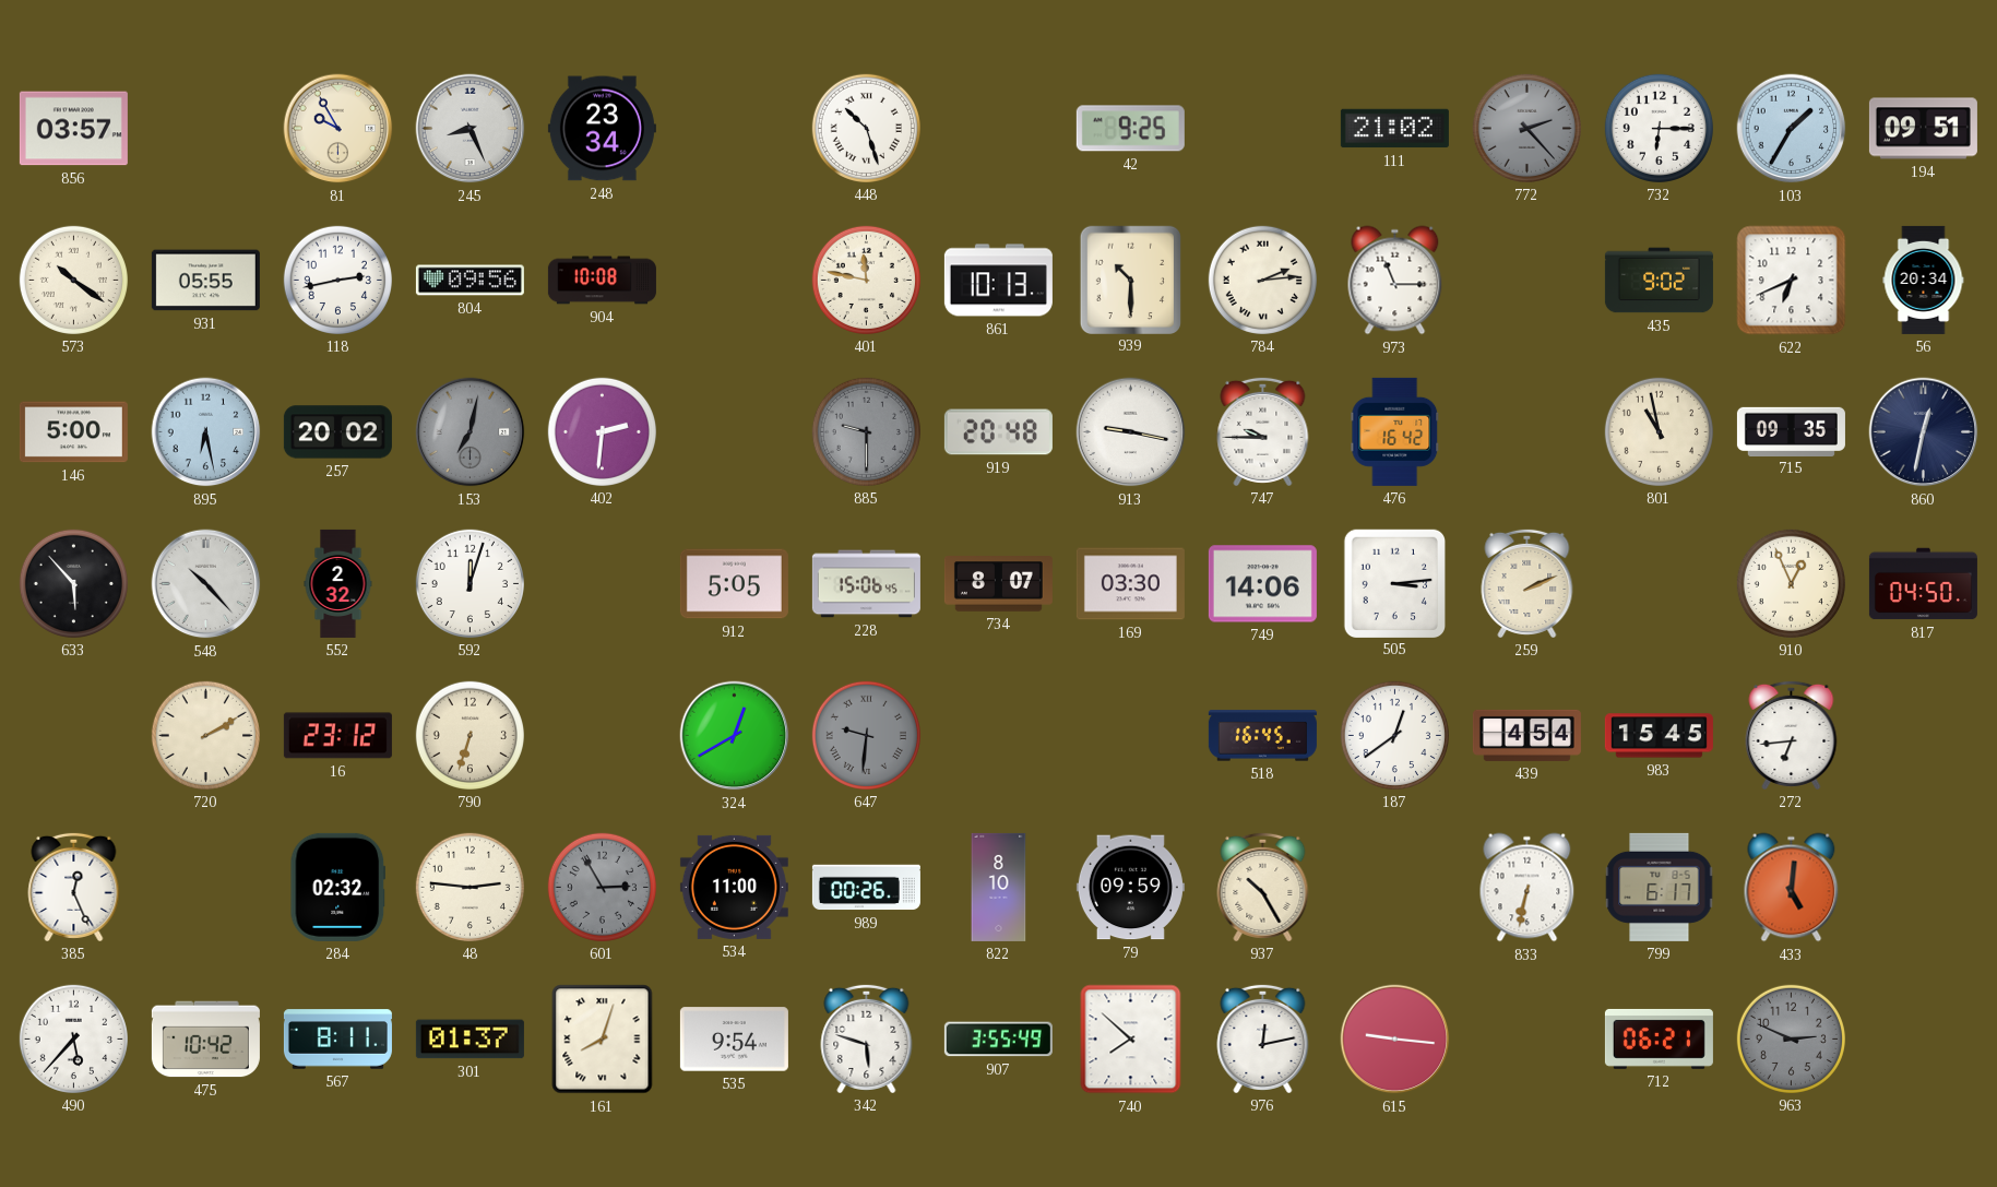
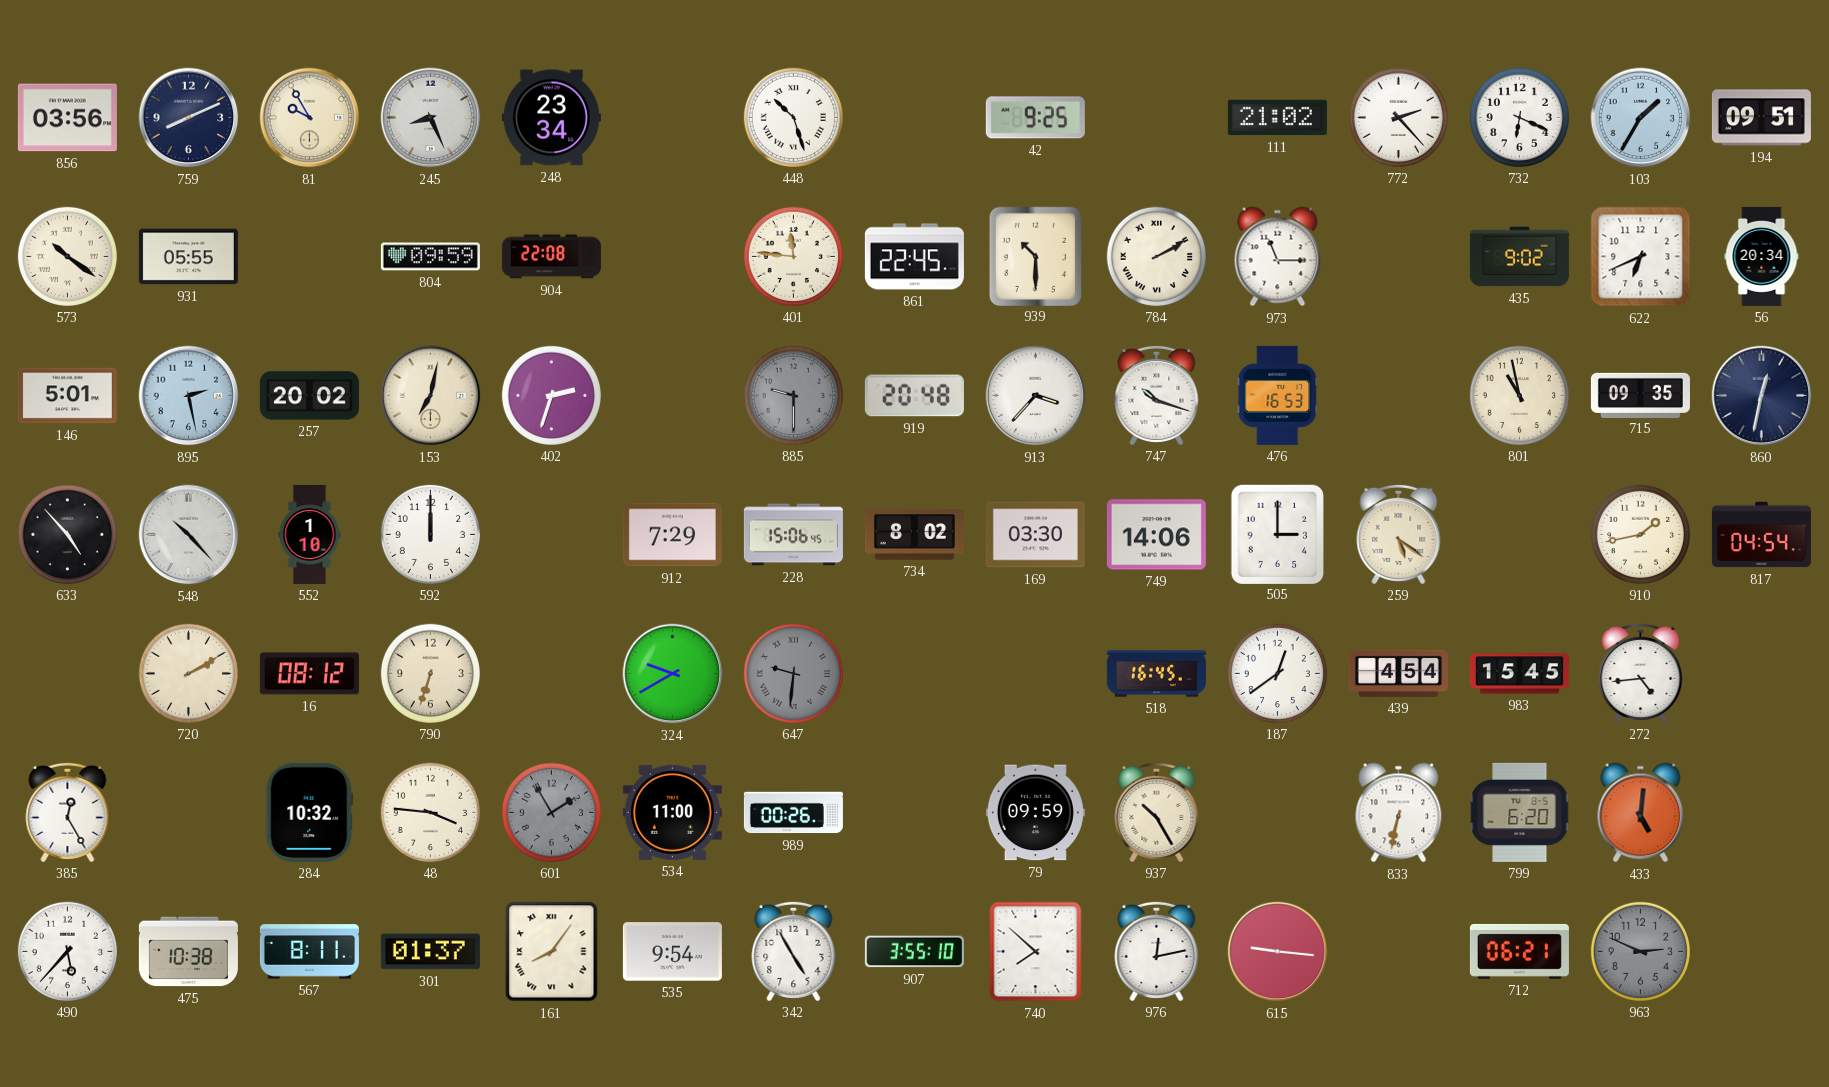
856: 03:57 -> 03:56
759: none -> 8:11
772 dial: grey -> white
732: 6:15 -> 6:19
118: 2:43 -> none
804: 09:56 -> 09:59
904: 10:08 -> 22:08
401: 11:47 -> 11:46
861: 10:13 -> 22:45
784: 2:14 -> 2:10
146: 5:00 -> 5:01
895: 6:28 -> 2:28
153 dial: grey -> cream
402: 2:31 -> 2:33
913: 9:17 -> 3:37
747: 9:45 -> 10:18
476: 16:42 -> 16:53
633: 5:53 -> 4:53
552: 2:32 -> 1:10
592: 12:03 -> 12:00
912: 5:05 -> 7:29
734: 8:07 -> 8:02
505: 3:14 -> 3:00
259: 2:11 -> 5:21
910: 12:56 -> 1:43
817: 04:50 -> 04:54
16: 23:12 -> 08:12
324: 12:40 -> 9:40
272: 6:44 -> 4:44
385: 12:26 -> 12:25
284: 02:32 -> 10:32
48: 2:46 -> 3:46
601: 2:55 -> 1:55
822: 8:10 -> none
799: 6:17 -> 6:20
475: 10:42 -> 10:38
161: 8:03 -> 8:06
342: 5:48 -> 4:55
907: 3:55:49 -> 3:55:10
